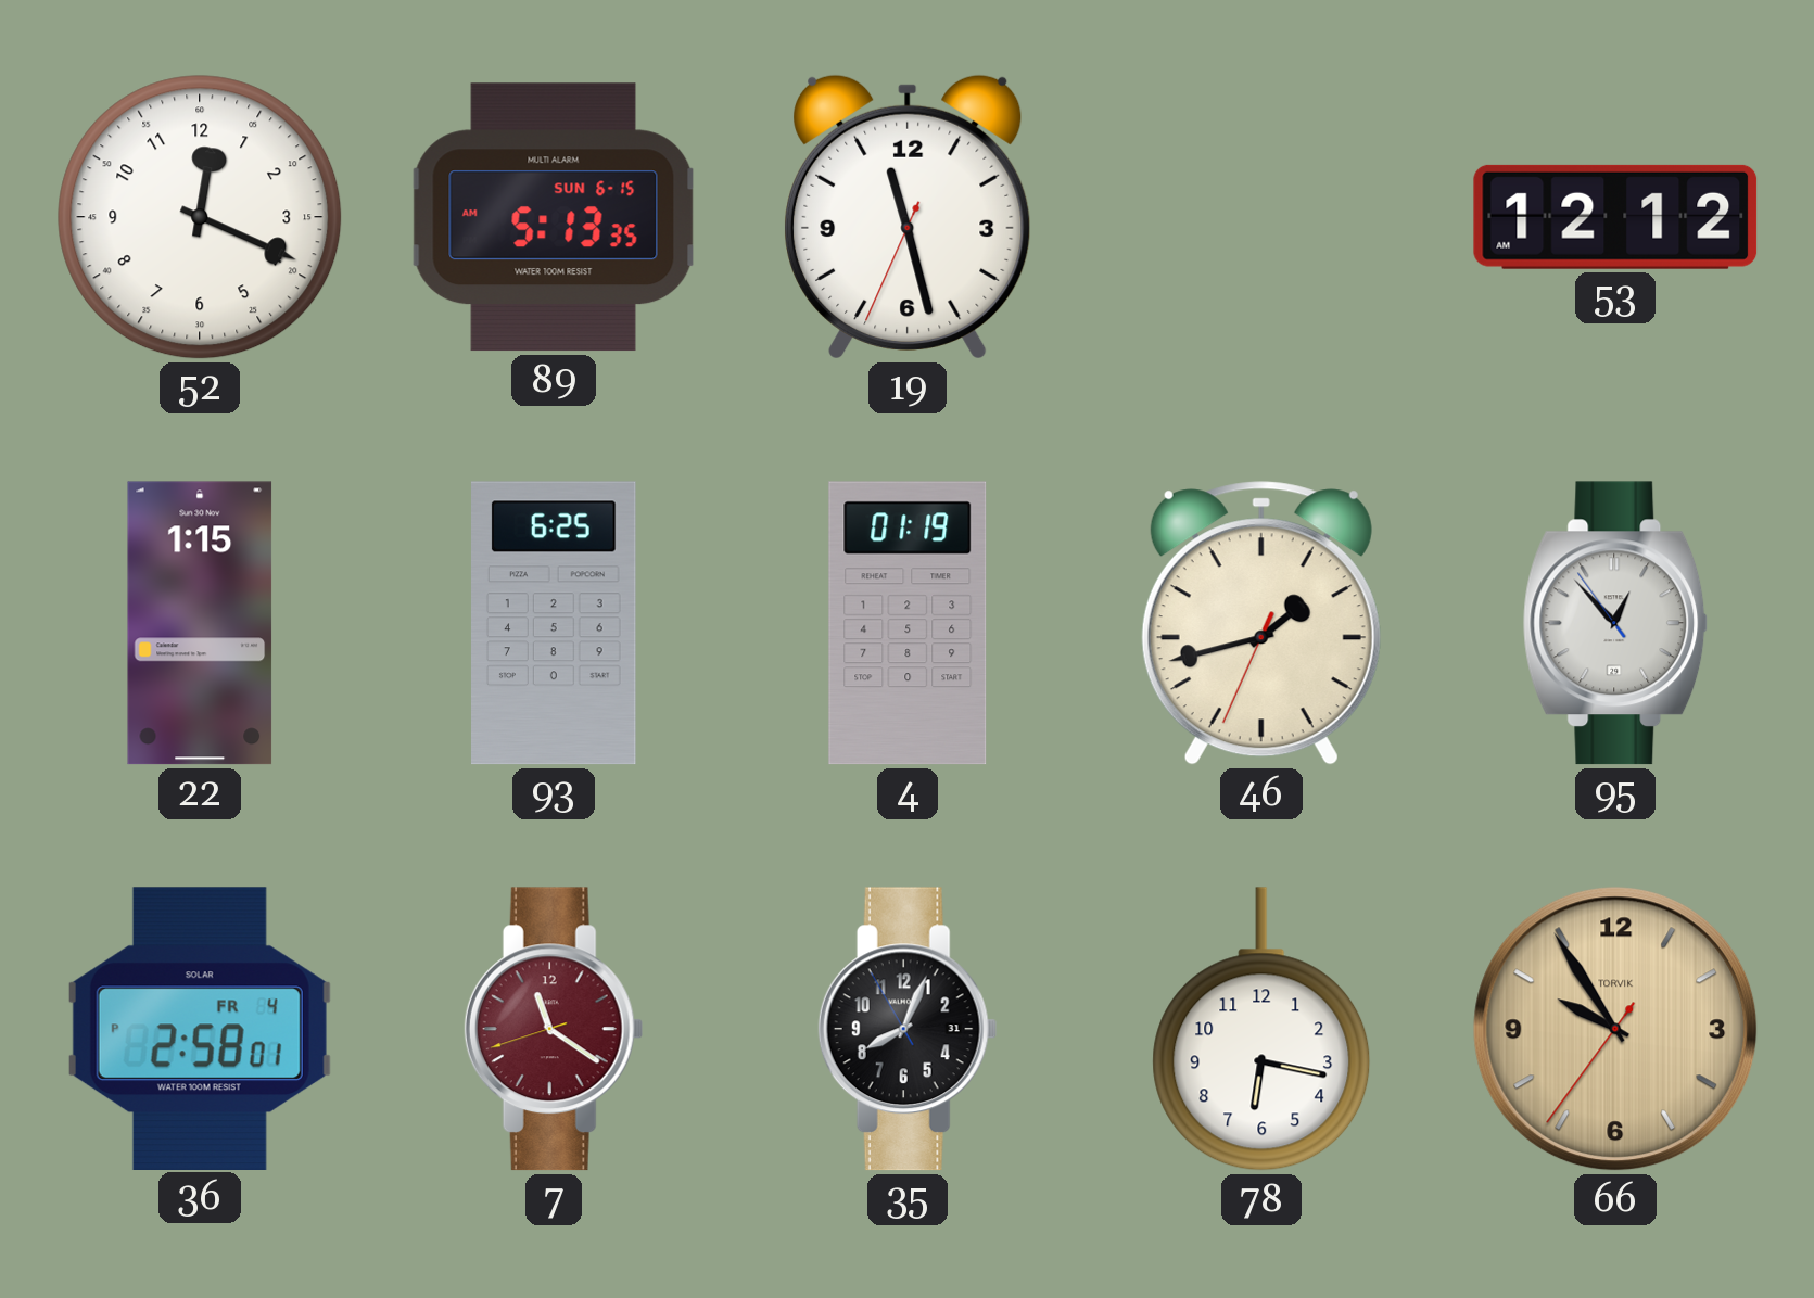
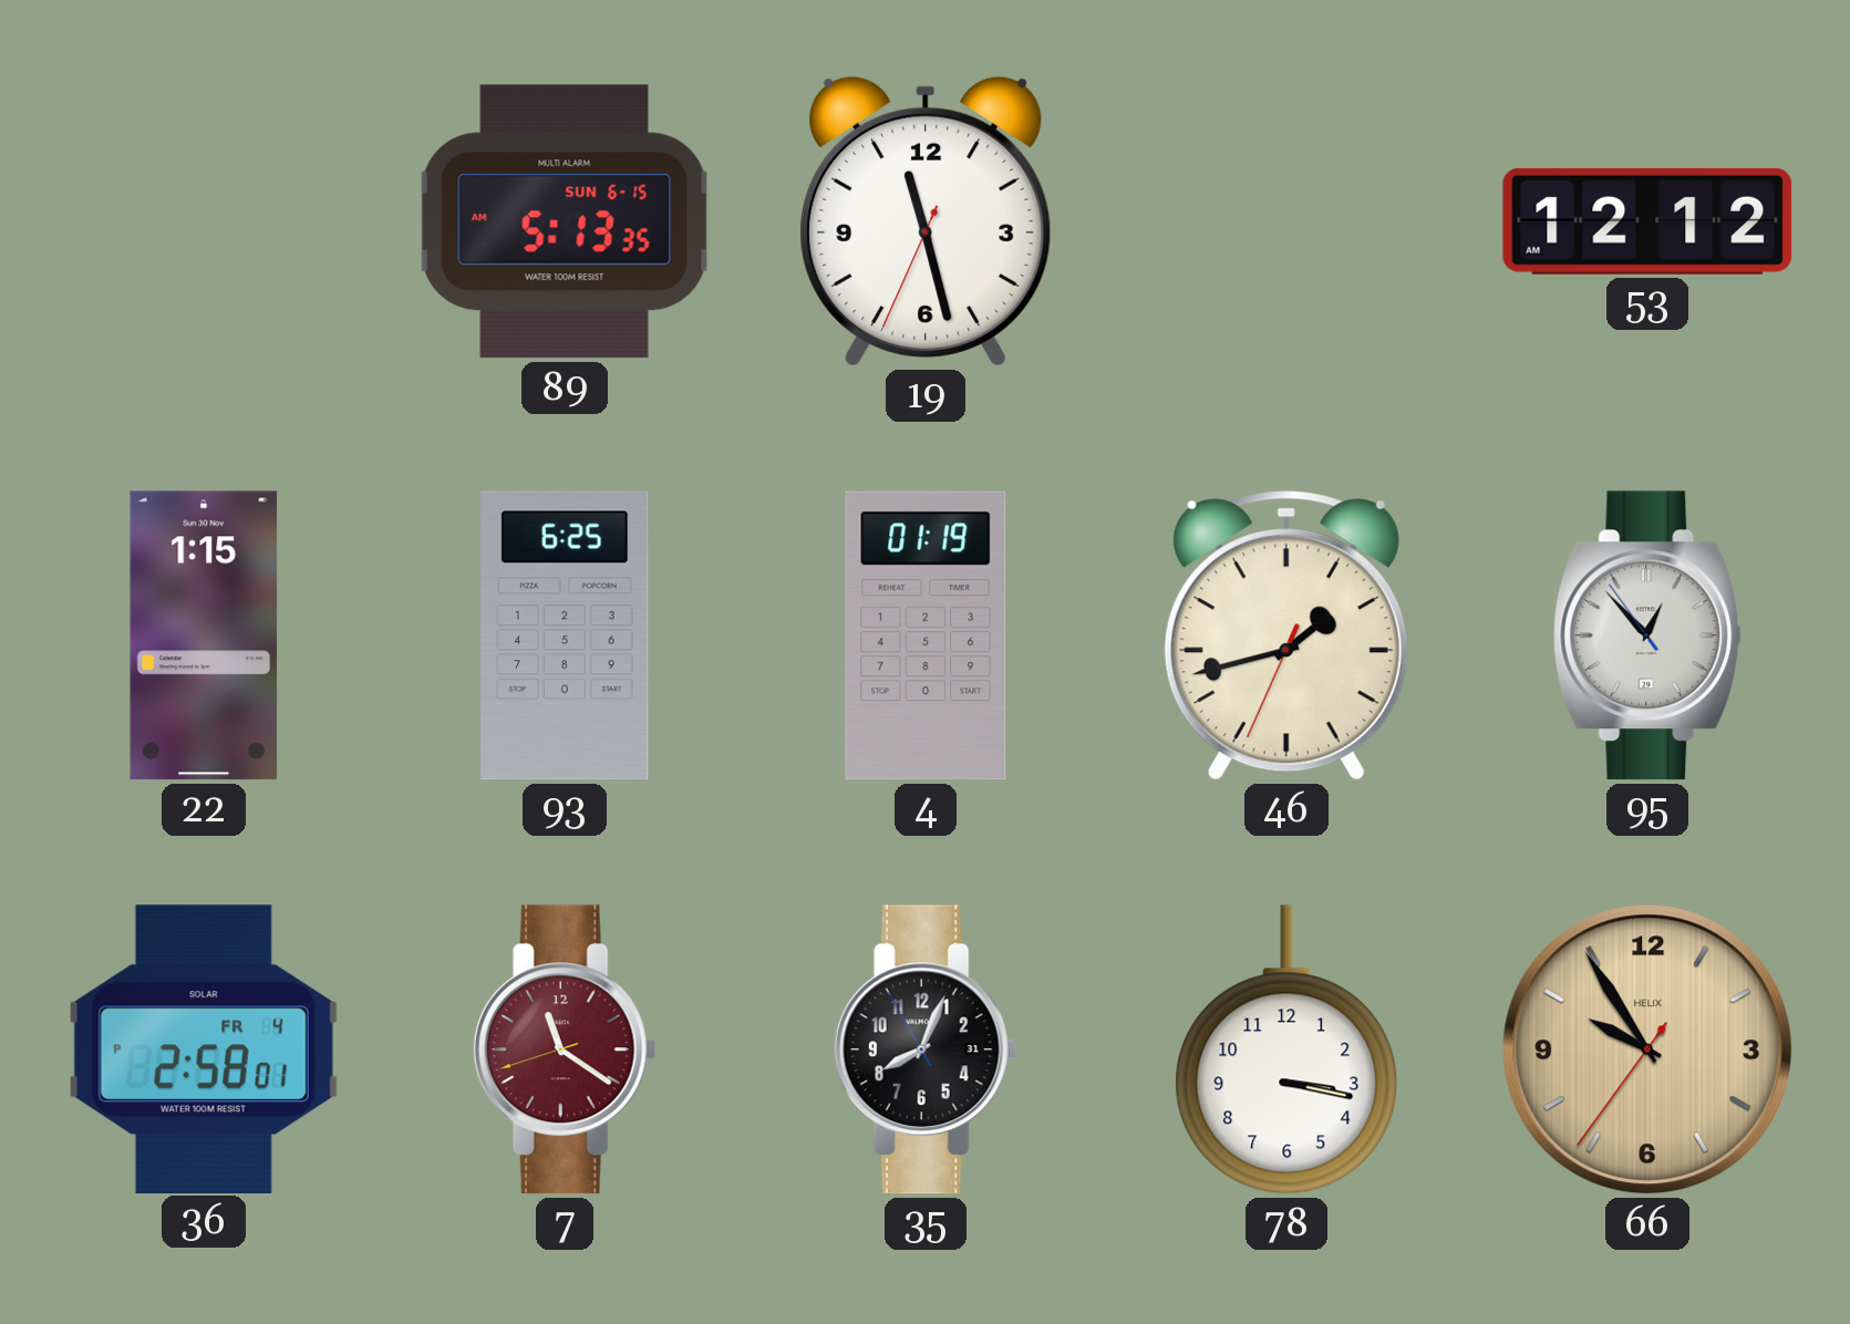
52: 12:19 -> none
78: 6:17 -> 3:17
66 brand: TORVIK -> HELIX
